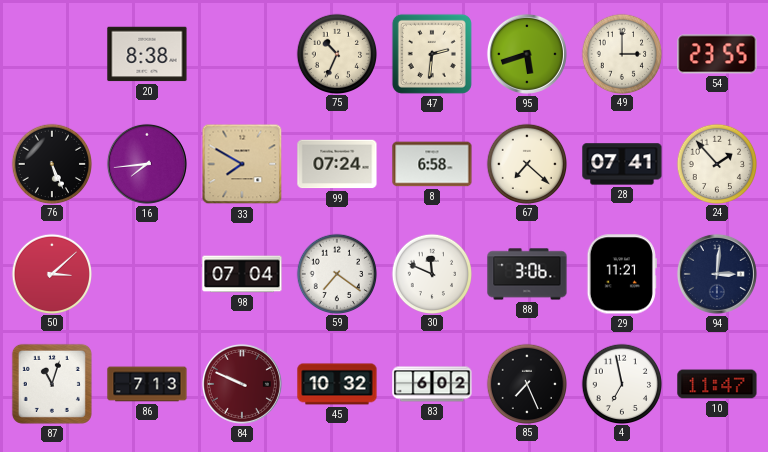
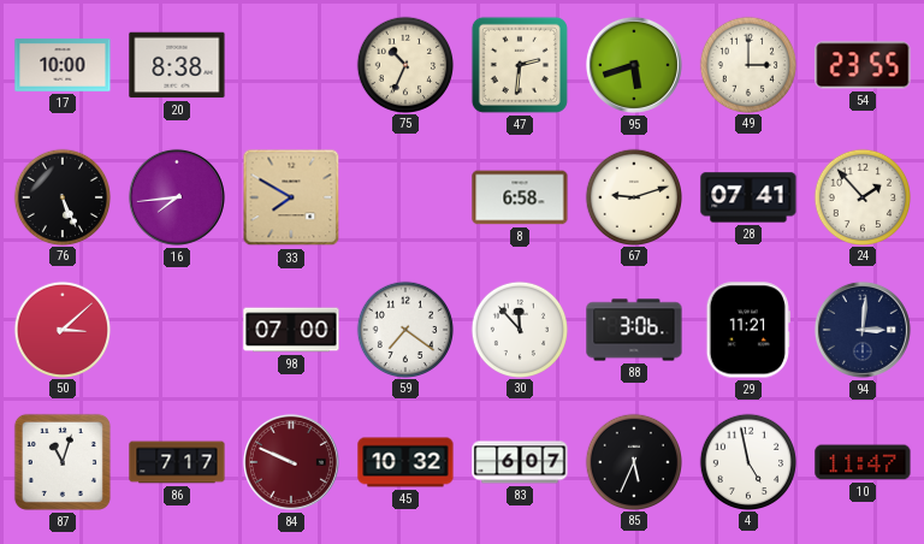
17: none -> 10:00
99: 07:24 -> none
67: 7:22 -> 9:12
98: 07:04 -> 07:00
30: 11:49 -> 11:53
86: 7:13 -> 7:17
83: 6:02 -> 6:07
85: 7:26 -> 5:34
4: 6:58 -> 4:58
